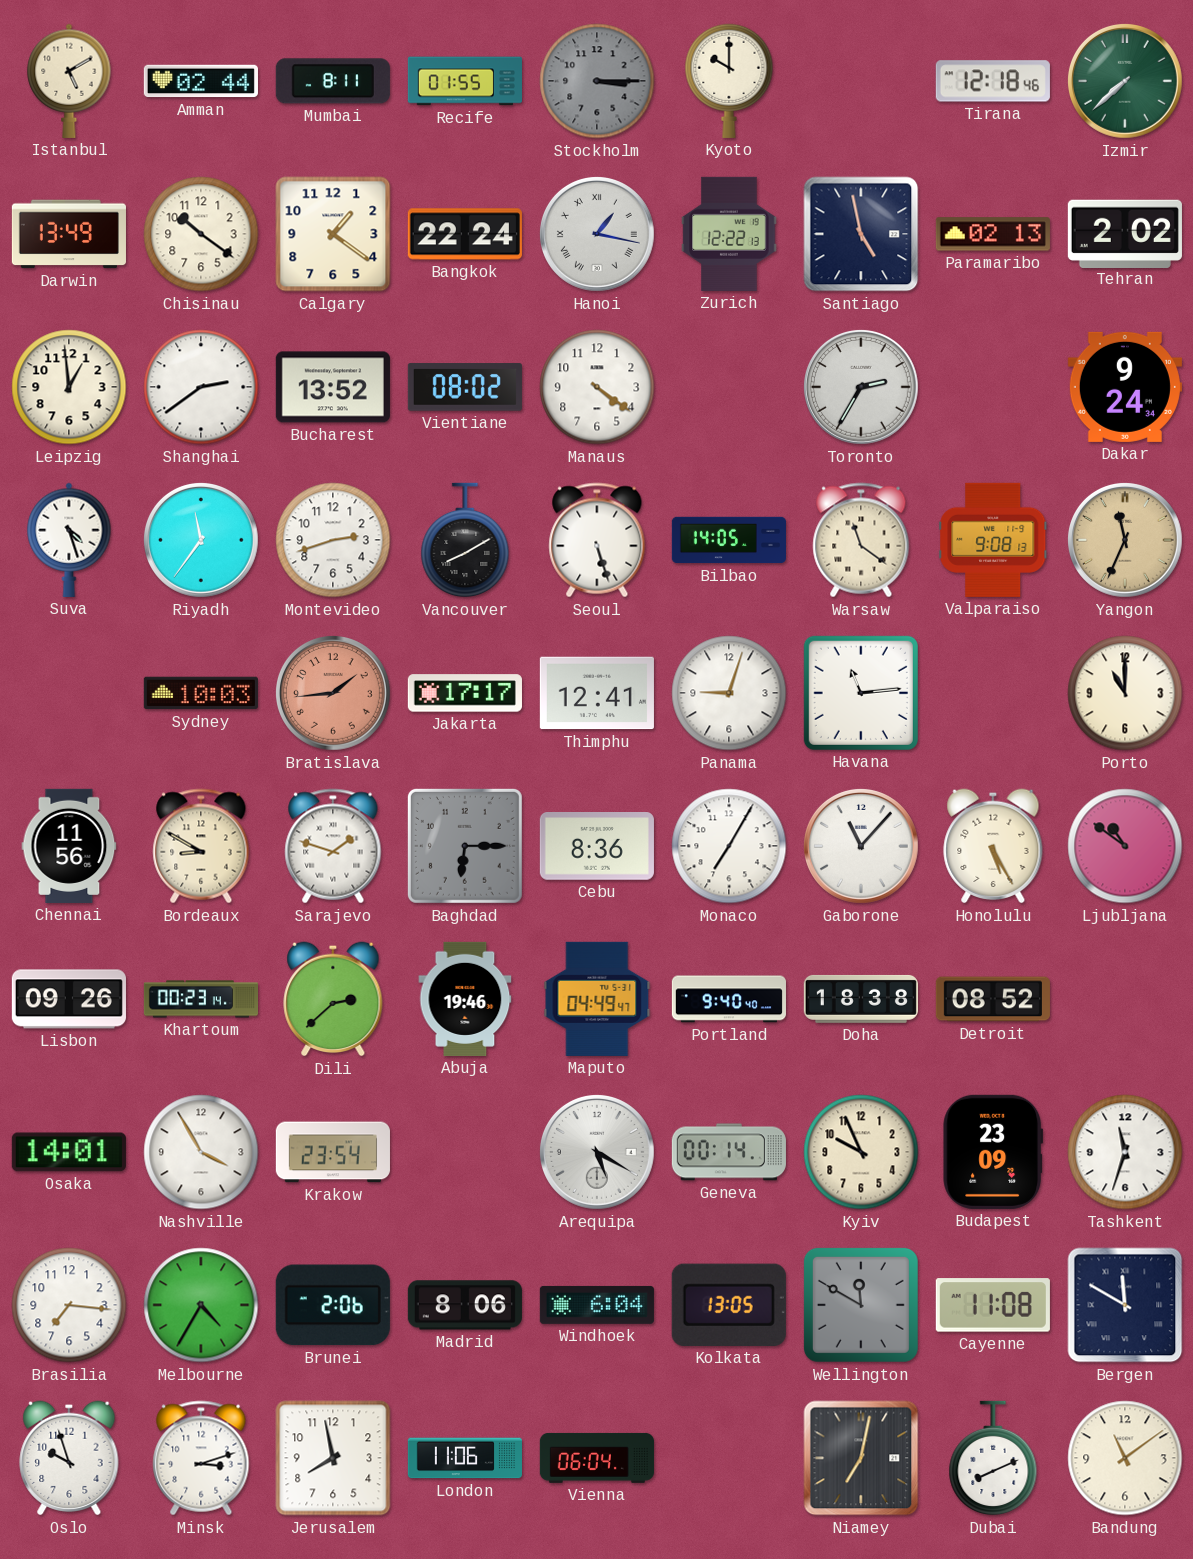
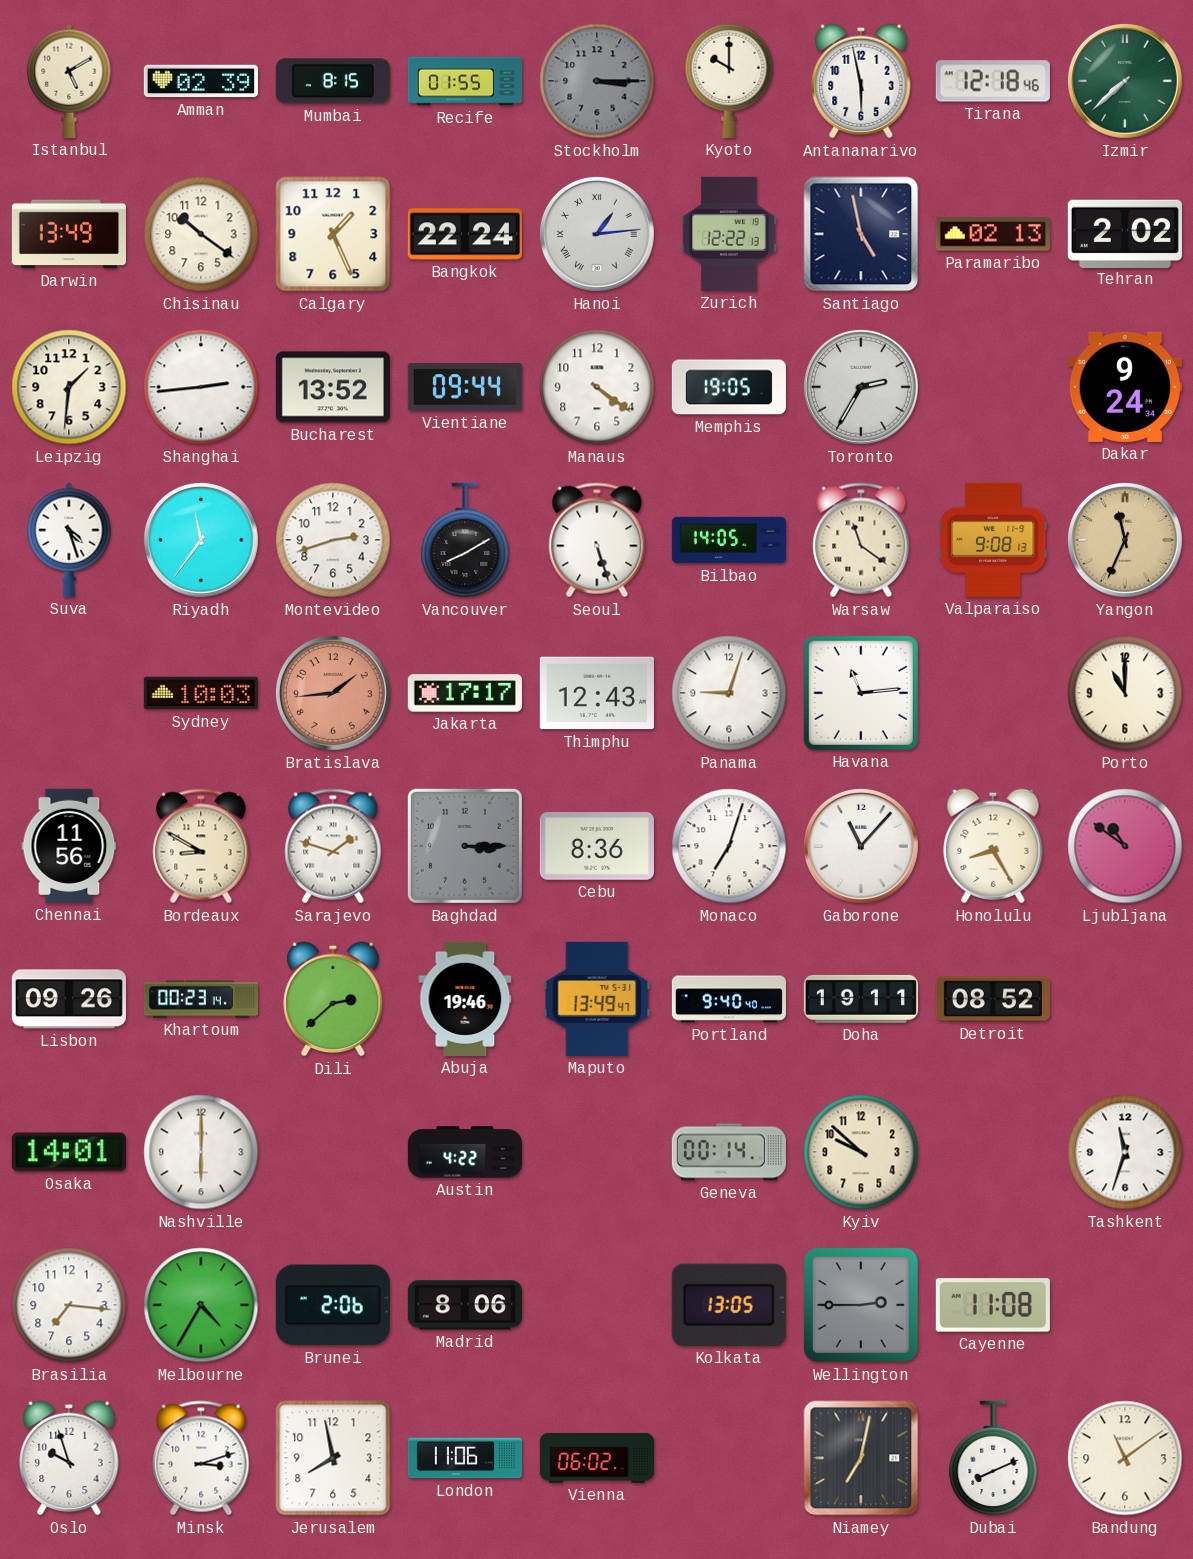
Amman: 02:44 -> 02:39
Mumbai: 8:11 -> 8:15
Antananarivo: none -> 5:58
Calgary: 1:21 -> 1:26
Hanoi: 1:17 -> 1:14
Leipzig: 12:59 -> 1:31
Shanghai: 2:39 -> 2:44
Vientiane: 08:02 -> 09:44
Memphis: none -> 19:05
Thimphu: 12:41 -> 12:43
Baghdad: 6:15 -> 3:15
Monaco: 7:05 -> 7:03
Honolulu: 5:25 -> 8:25
Maputo: 04:49 -> 13:49
Doha: 18:38 -> 19:11
Nashville: 3:55 -> 6:00
Krakow: 23:54 -> none
Austin: none -> 4:22
Arequipa: 5:20 -> none
Kyiv: 9:56 -> 9:52
Budapest: 23:09 -> none
Windhoek: 6:04 -> none
Wellington: 11:50 -> 2:45
Bergen: 11:50 -> none
Vienna: 06:04 -> 06:02
